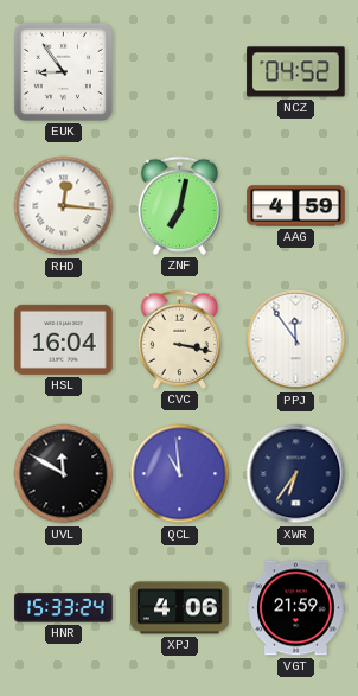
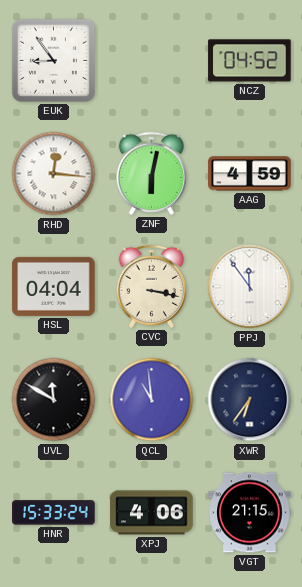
ZNF: 7:02 -> 6:02
HSL: 16:04 -> 04:04
VGT: 21:59 -> 21:15
